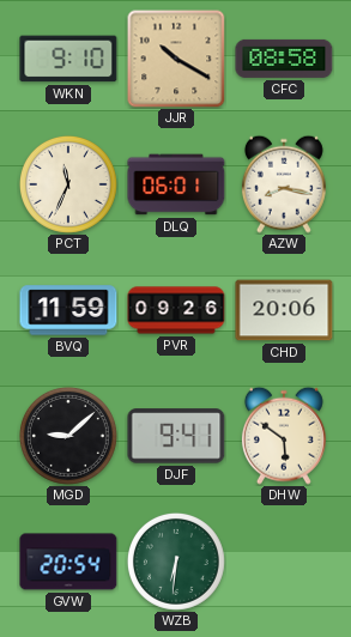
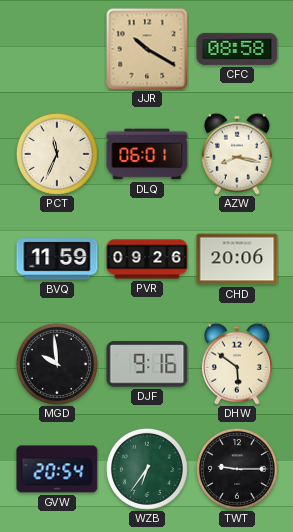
WKN: 9:10 -> none
MGD: 9:08 -> 9:59
DJF: 9:41 -> 9:16
WZB: 6:31 -> 6:36
TWT: none -> 9:15
